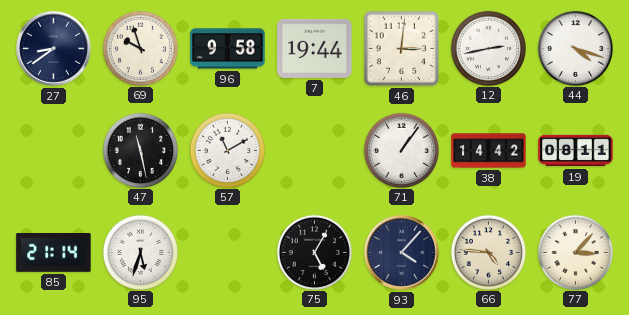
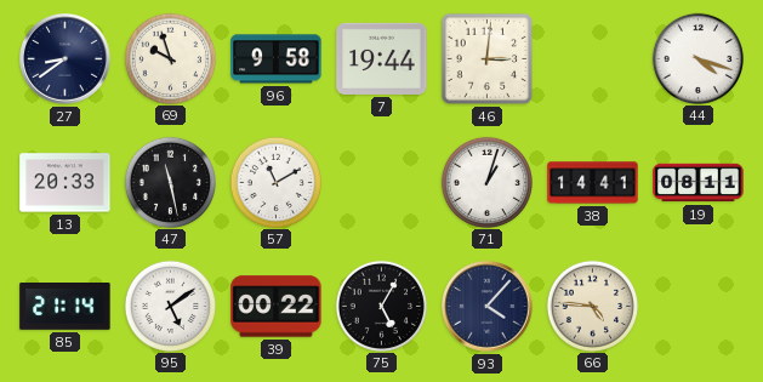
12: 2:43 -> none
13: none -> 20:33
71: 1:06 -> 1:03
38: 14:42 -> 14:41
95: 5:33 -> 5:09
39: none -> 00:22
77: 3:07 -> none
